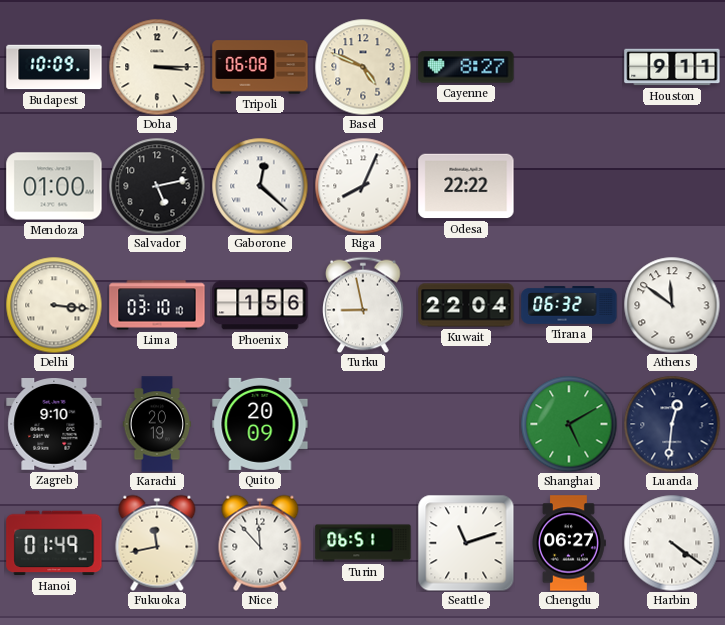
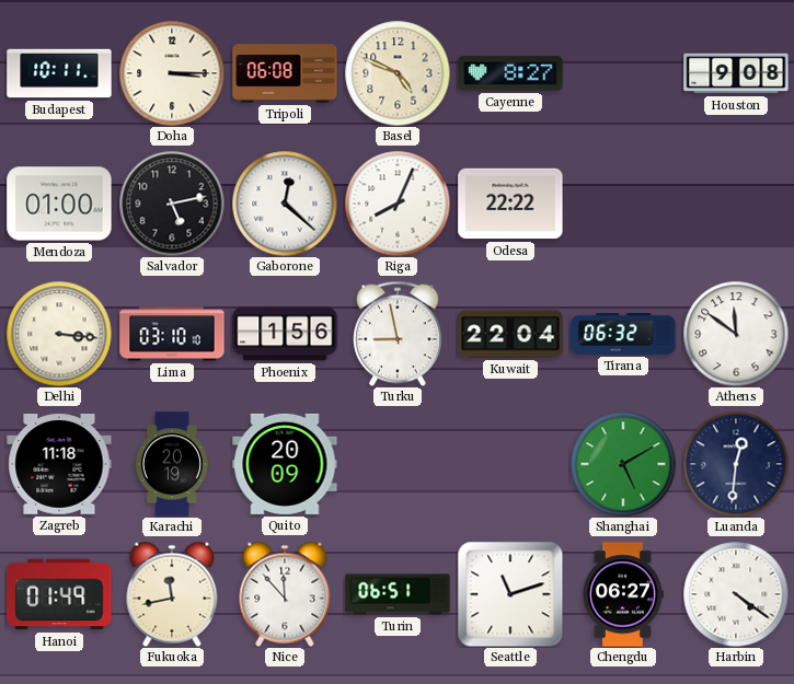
Budapest: 10:09 -> 10:11
Houston: 9:11 -> 9:08
Zagreb: 9:10 -> 11:18
